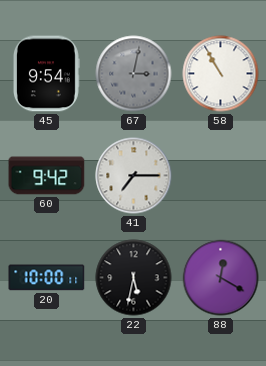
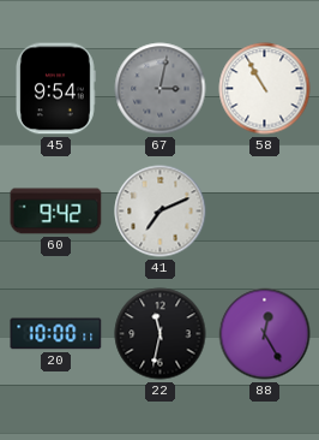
41: 7:15 -> 7:11
22: 5:32 -> 11:32
88: 12:20 -> 12:25
